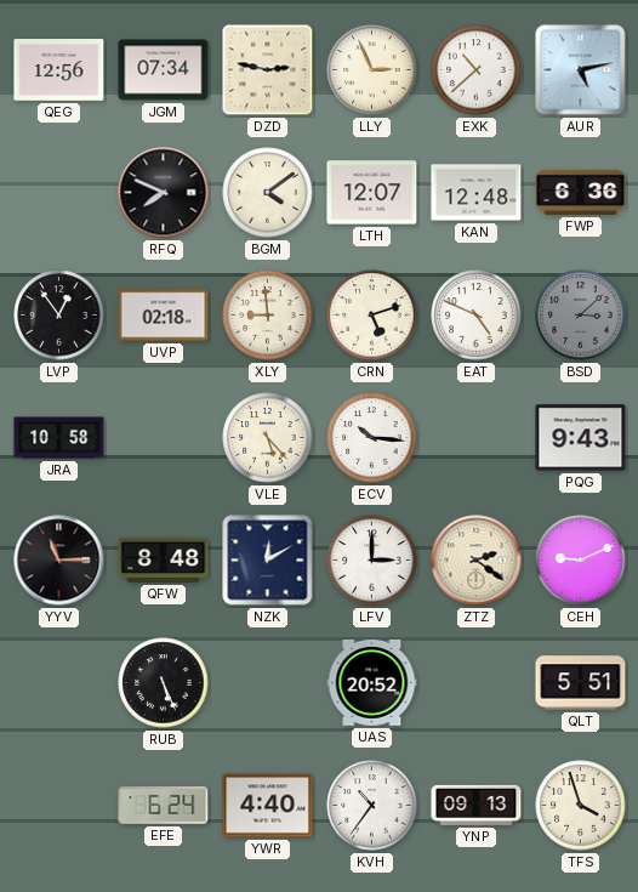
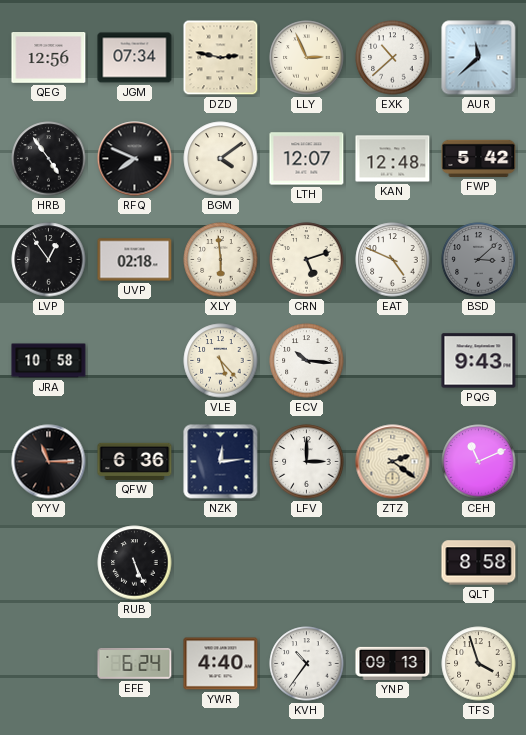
AUR: 5:13 -> 11:38
HRB: none -> 4:54
FWP: 6:36 -> 5:42
XLY: 8:59 -> 5:59
QFW: 8:48 -> 6:36
NZK: 12:10 -> 12:14
CEH: 9:11 -> 11:11
UAS: 20:52 -> none
QLT: 5:51 -> 8:58
